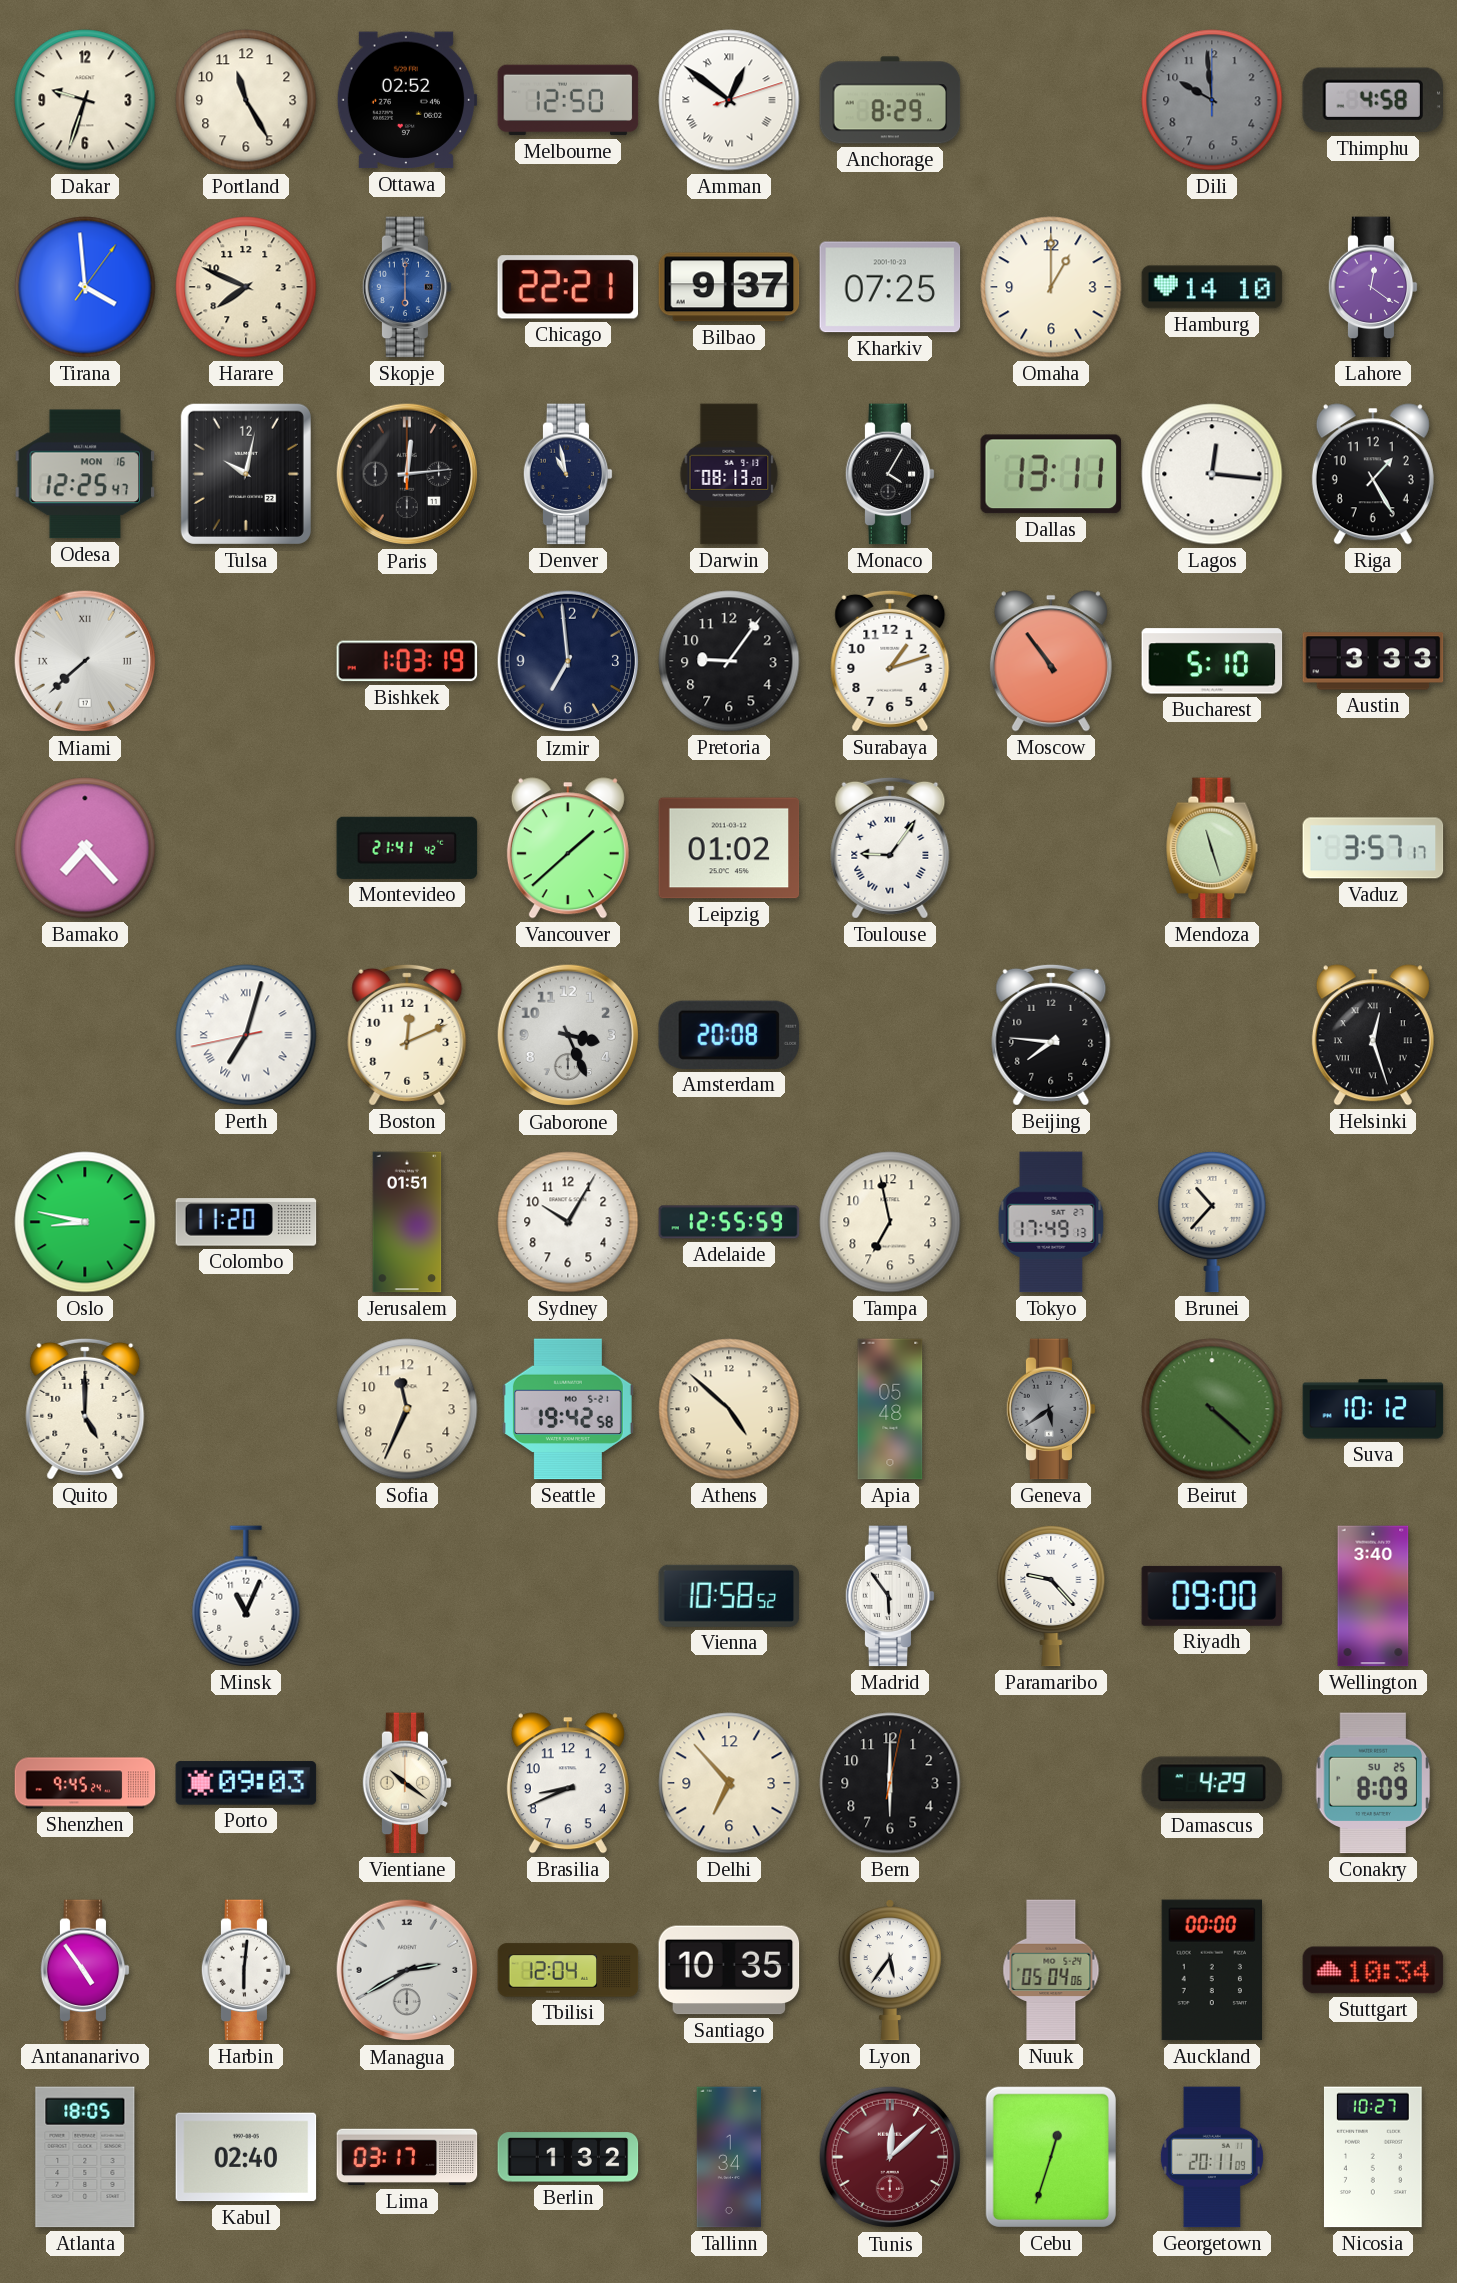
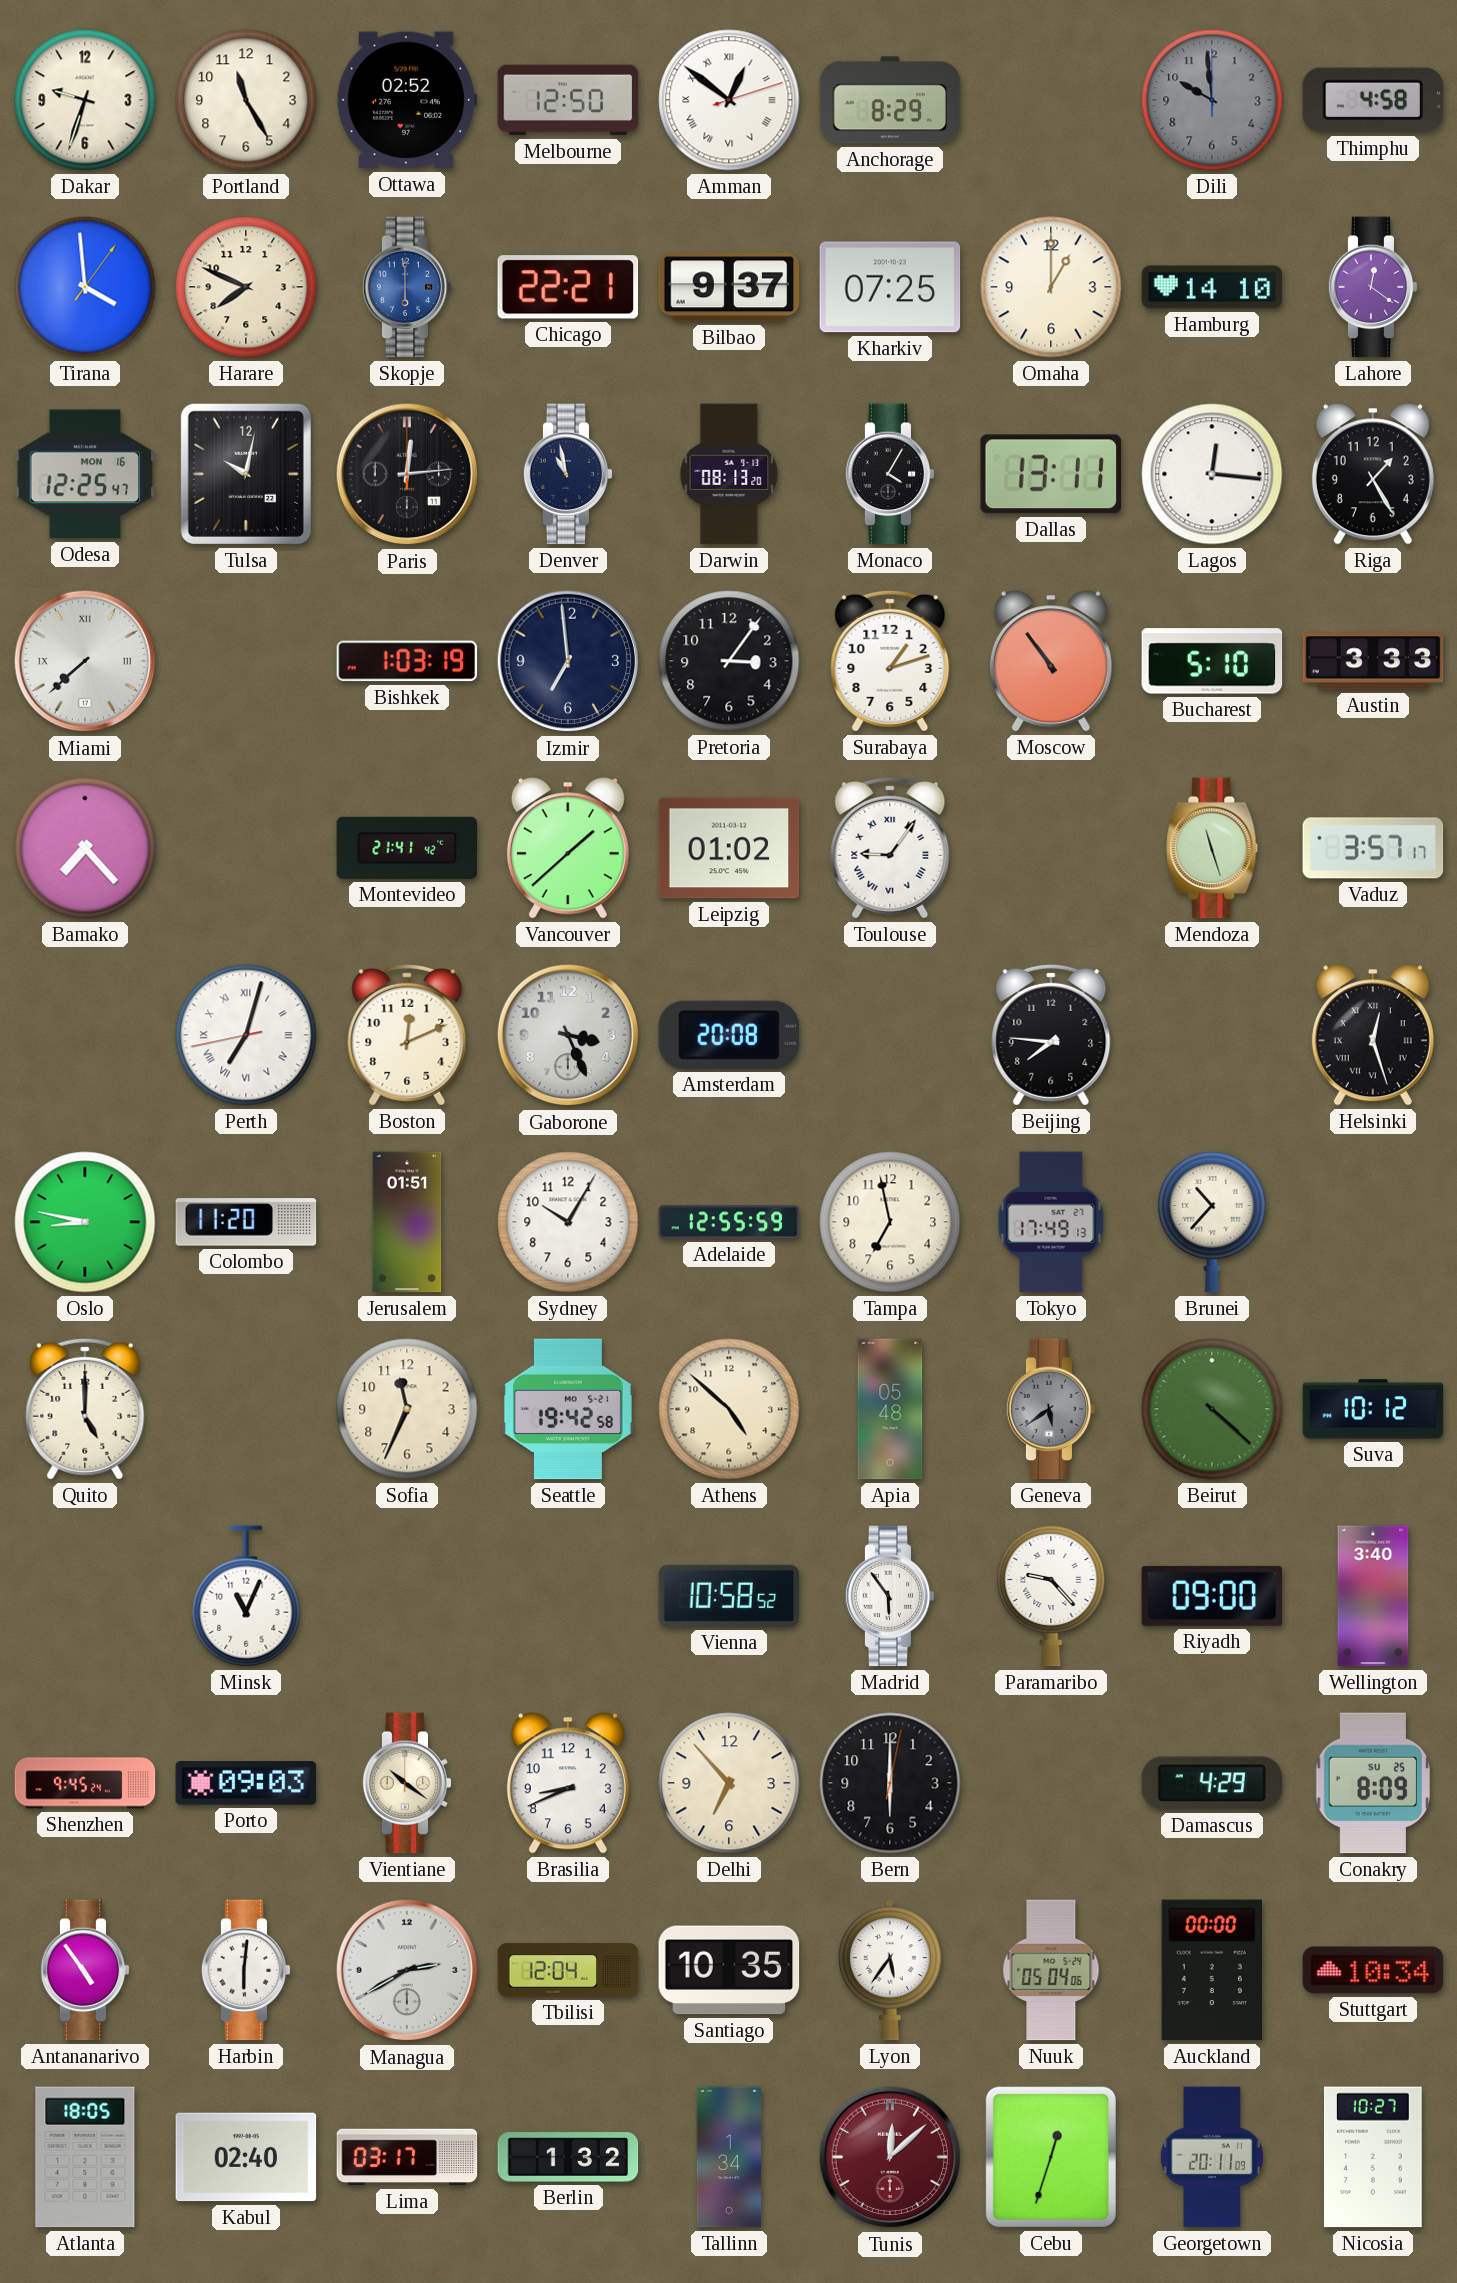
Pretoria: 9:06 -> 3:06
